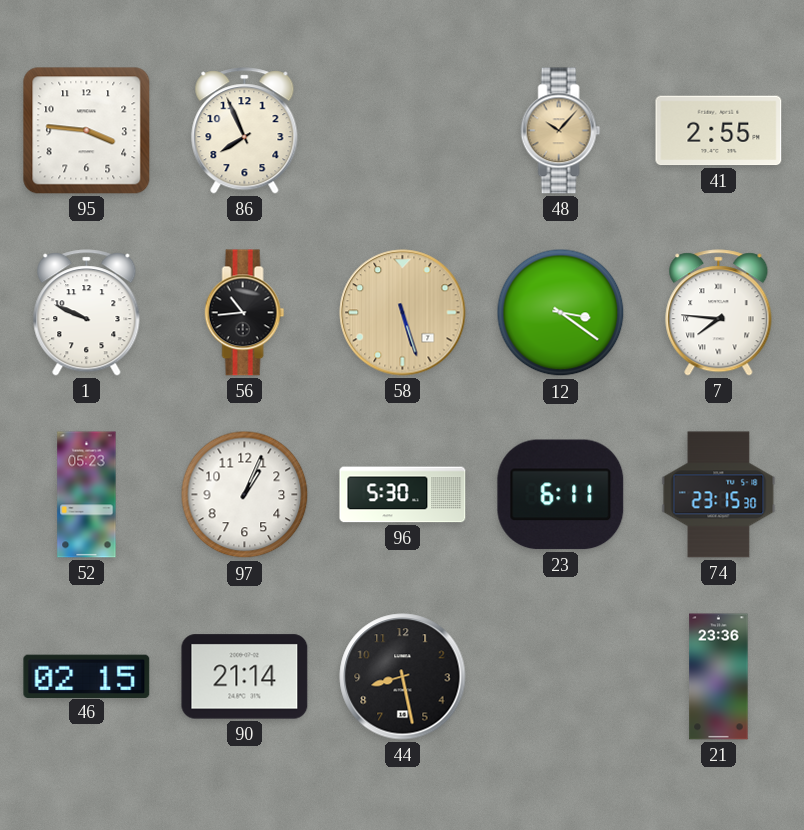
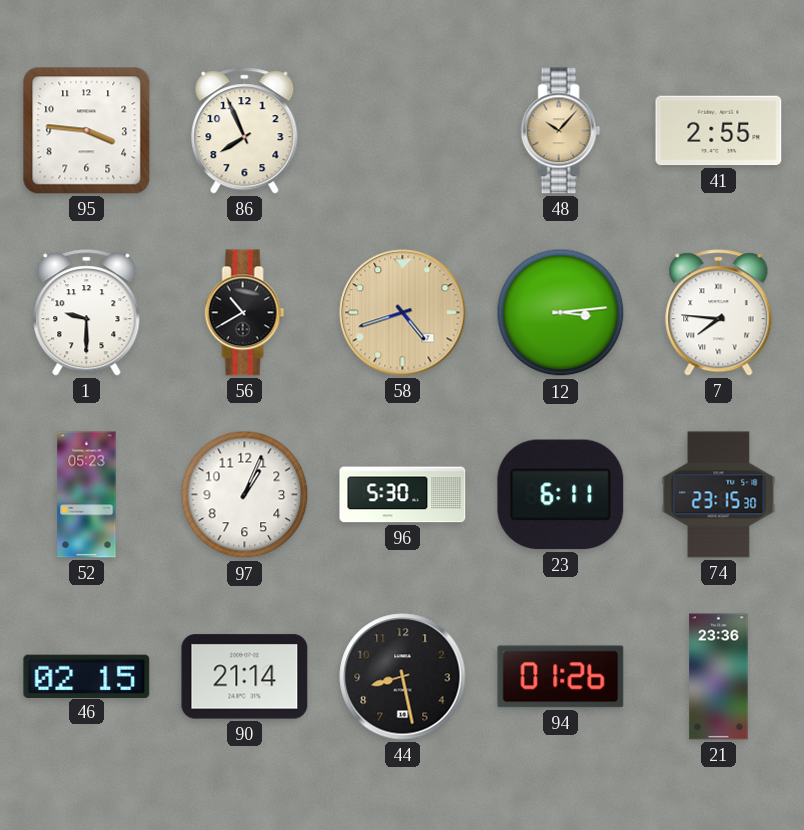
1: 9:49 -> 9:30
56: 10:44 -> 10:40
58: 5:27 -> 4:42
12: 3:21 -> 3:14
94: none -> 01:26
